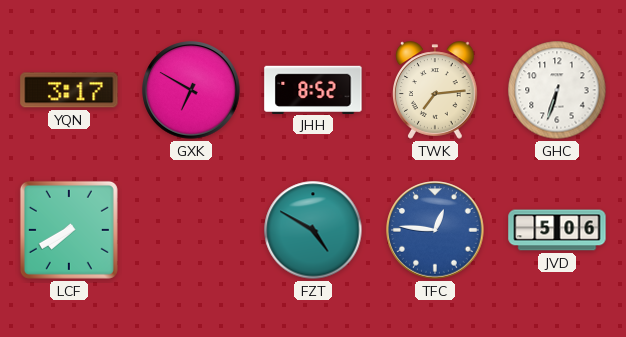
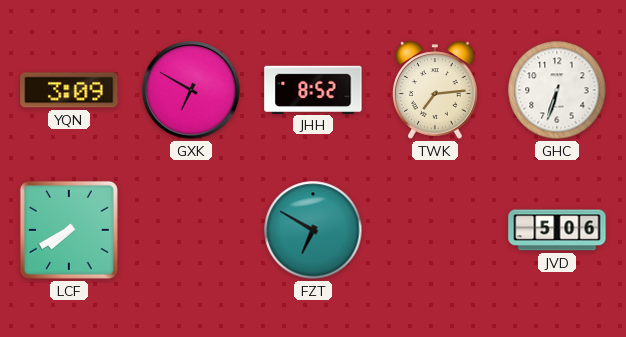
YQN: 3:17 -> 3:09
FZT: 4:50 -> 6:50
TFC: 12:46 -> none
